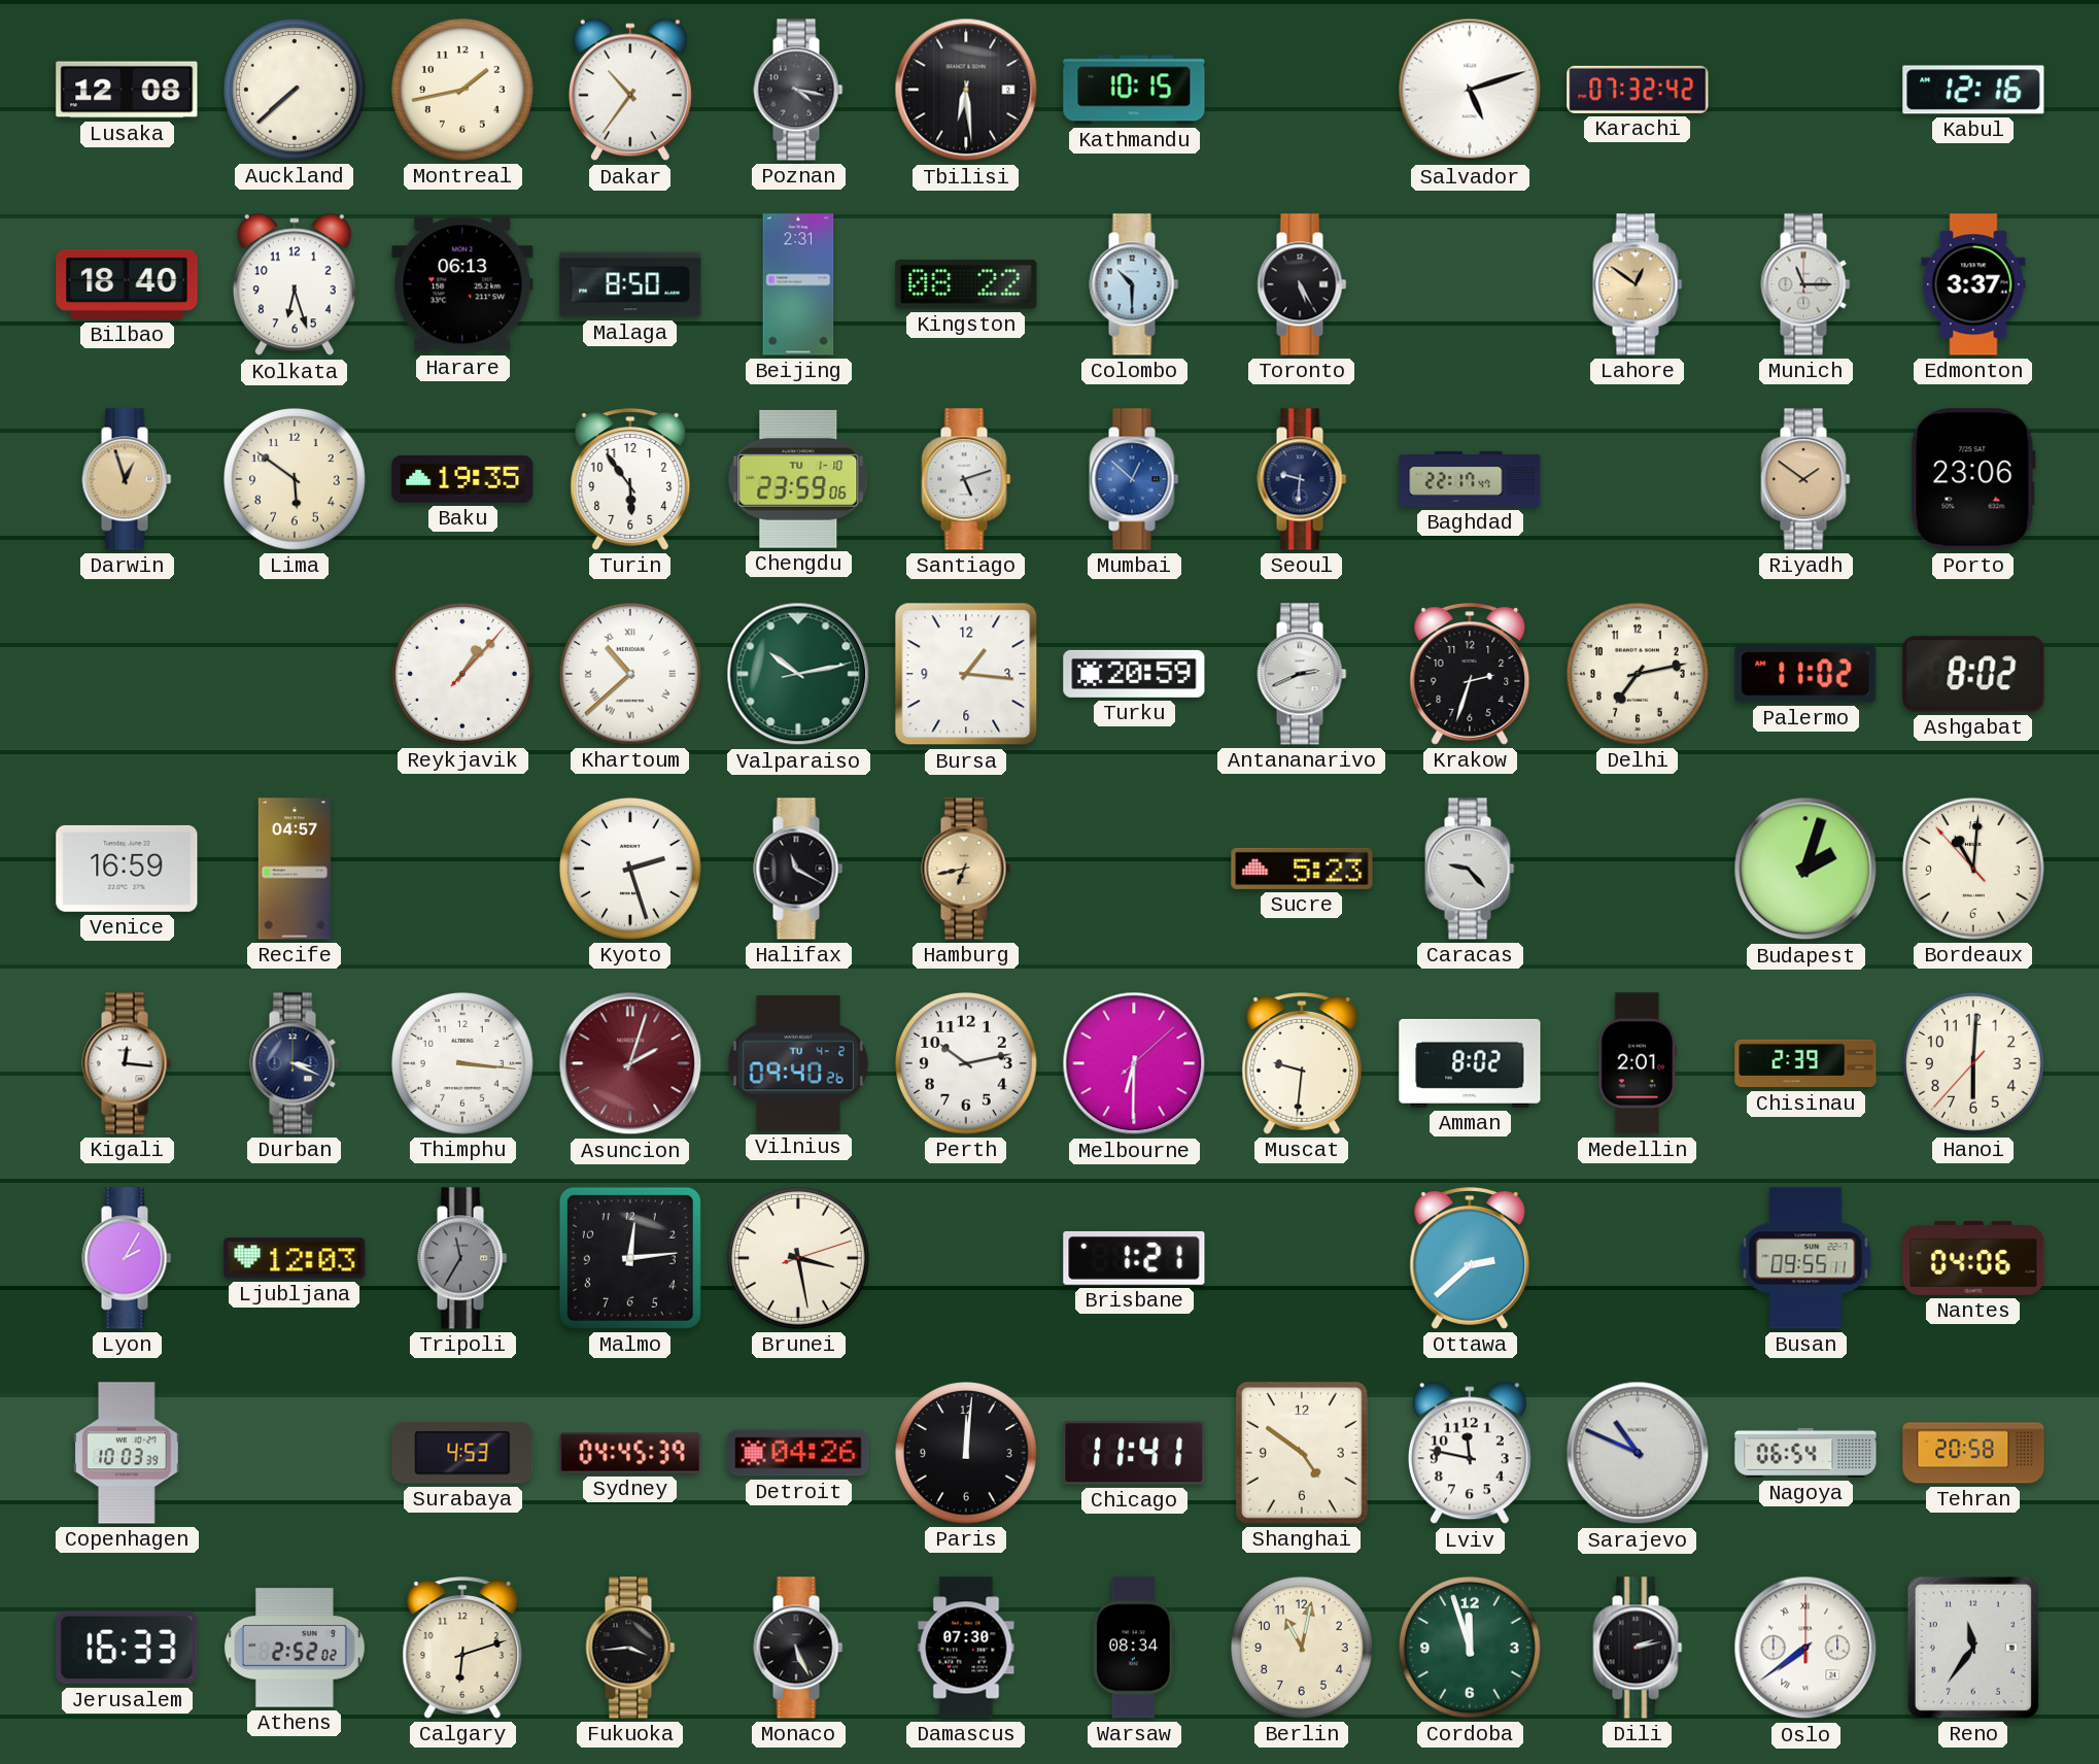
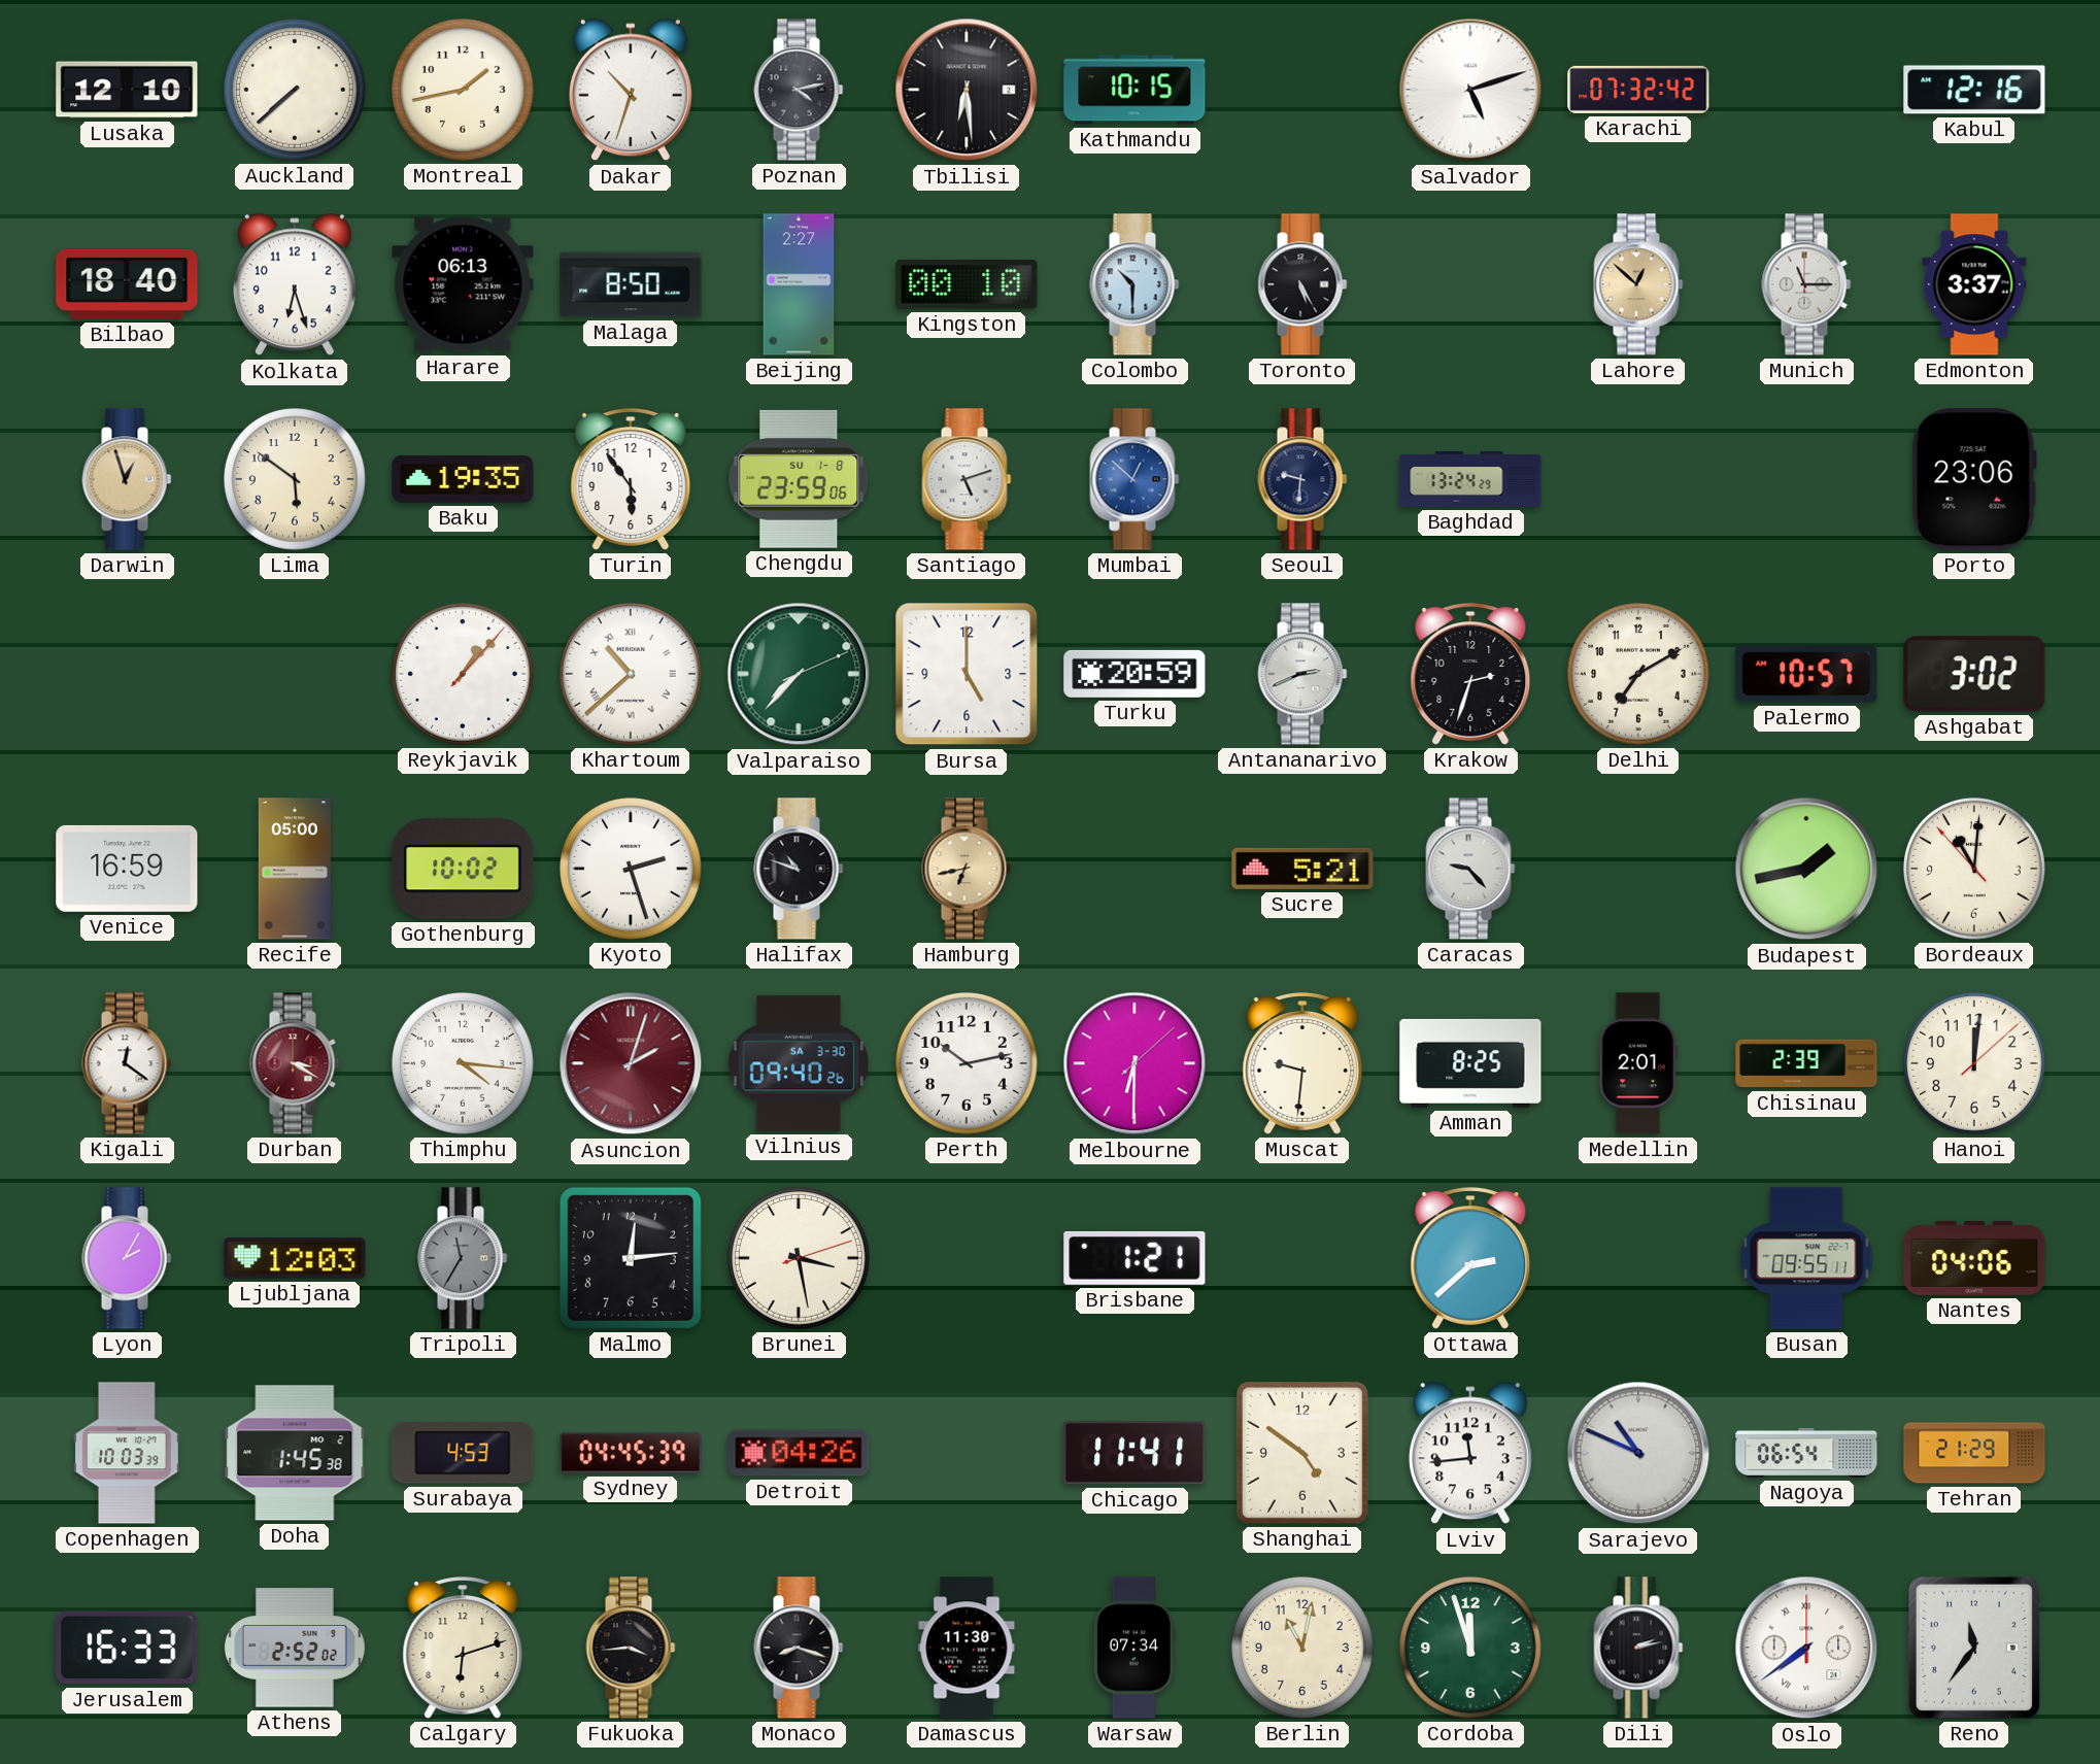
Lusaka: 12:08 -> 12:10
Dakar: 10:36 -> 10:33
Poznan: 4:17 -> 4:13
Beijing: 2:31 -> 2:27
Kingston: 08:22 -> 00:10
Lahore: 12:51 -> 12:52
Chengdu date: TU 1-10 -> SU 1-8
Baghdad: 22:17 -> 13:24
Riyadh: 1:51 -> none
Valparaiso: 10:13 -> 7:37
Bursa: 1:16 -> 5:00
Delhi: 7:13 -> 7:10
Palermo: 11:02 -> 10:57
Ashgabat: 8:02 -> 3:02
Recife: 04:57 -> 05:00
Gothenburg: none -> 10:02
Halifax: 11:20 -> 10:48
Sucre: 5:23 -> 5:21
Budapest: 2:03 -> 1:43
Kigali: 12:16 -> 12:21
Durban: 3:19 -> 3:20
Durban dial: navy -> burgundy
Thimphu: 3:16 -> 4:16
Vilnius date: TU 4-2 -> SA 3-30
Amman: 8:02 -> 8:25
Hanoi: 6:00 -> 12:01
Doha: none -> 1:45
Paris: 12:01 -> none
Lviv: 11:47 -> 11:44
Tehran: 20:58 -> 21:29
Monaco: 5:26 -> 8:18
Damascus: 07:30 -> 11:30
Warsaw: 08:34 -> 07:34
